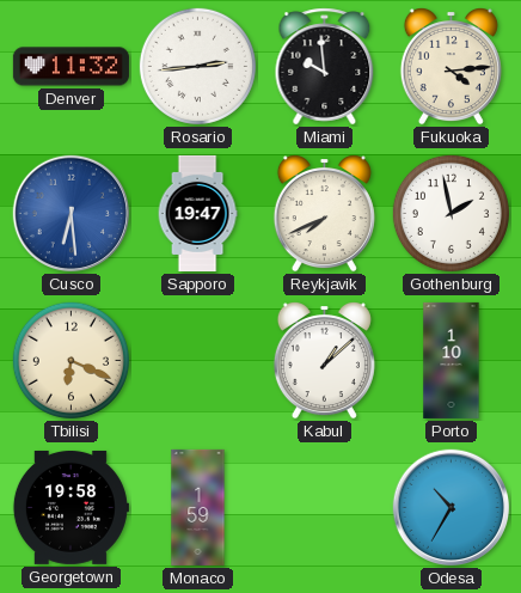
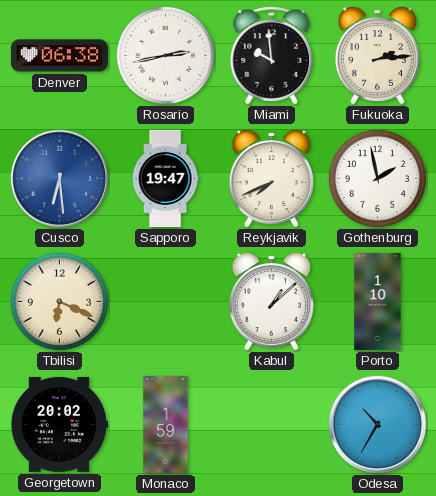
Denver: 11:32 -> 06:38
Rosario: 2:44 -> 2:43
Fukuoka: 4:14 -> 2:14
Georgetown: 19:58 -> 20:02
